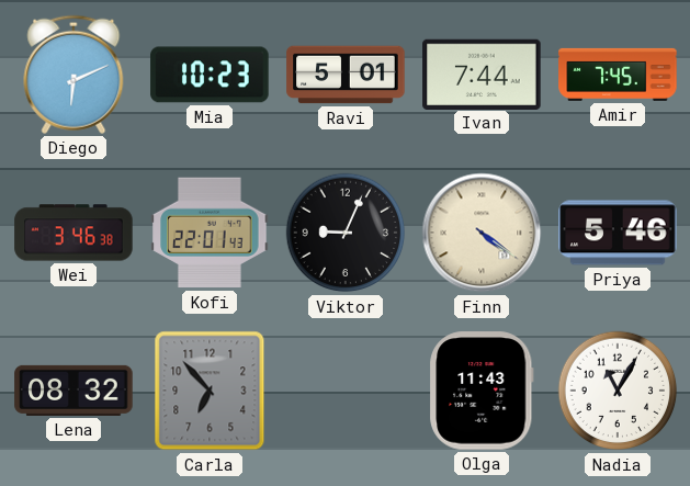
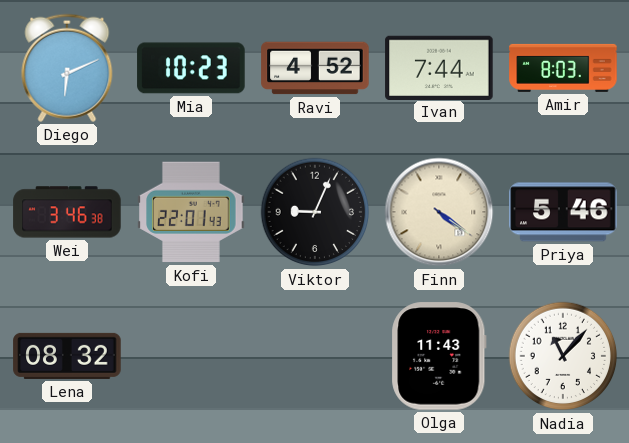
Ravi: 5:01 -> 4:52
Amir: 7:45 -> 8:03
Carla: 6:53 -> none
Nadia: 11:05 -> 11:07
